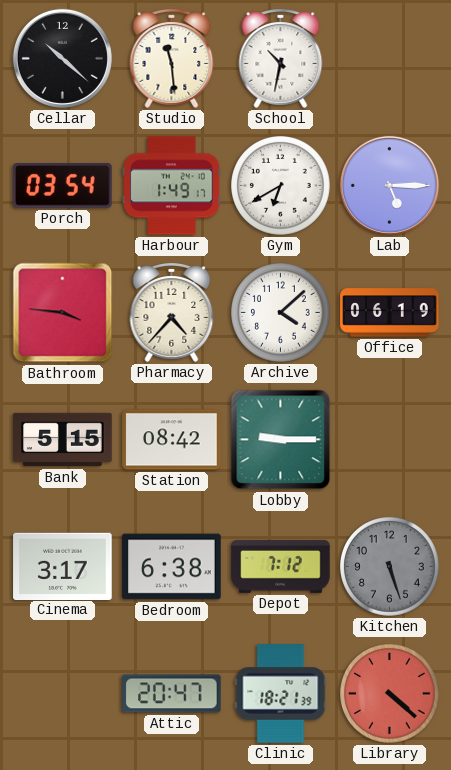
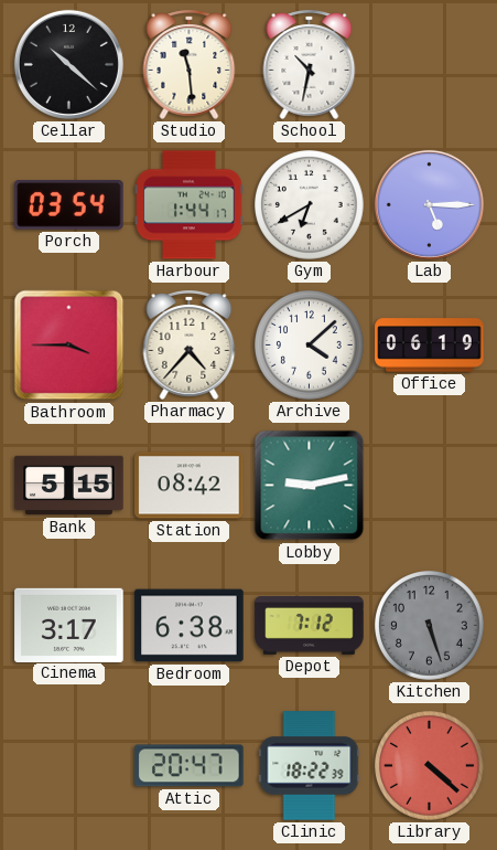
Harbour: 1:49 -> 1:44
Bathroom: 3:46 -> 3:45
Lobby: 9:15 -> 9:13
Clinic: 18:21 -> 18:22
